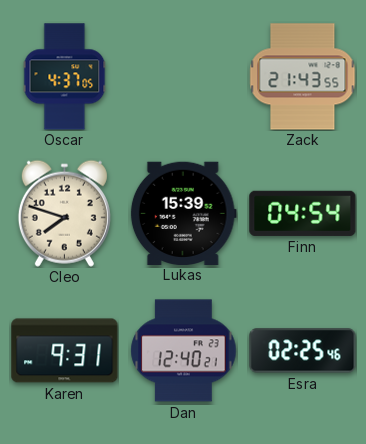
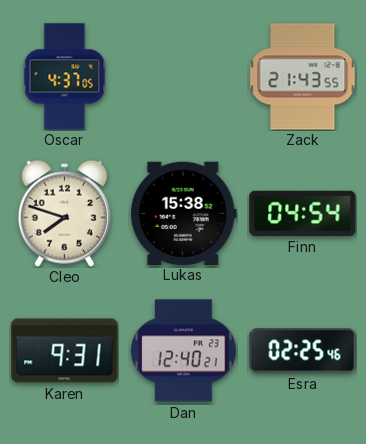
Lukas: 15:39 -> 15:38
